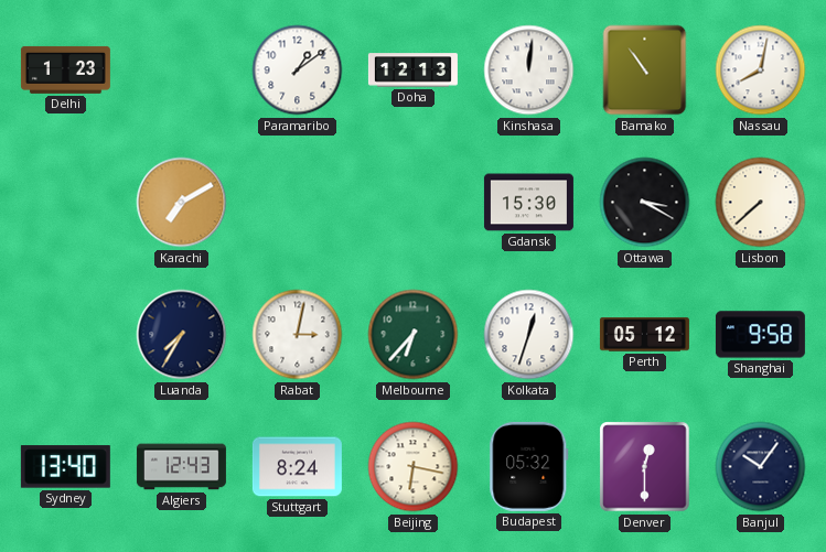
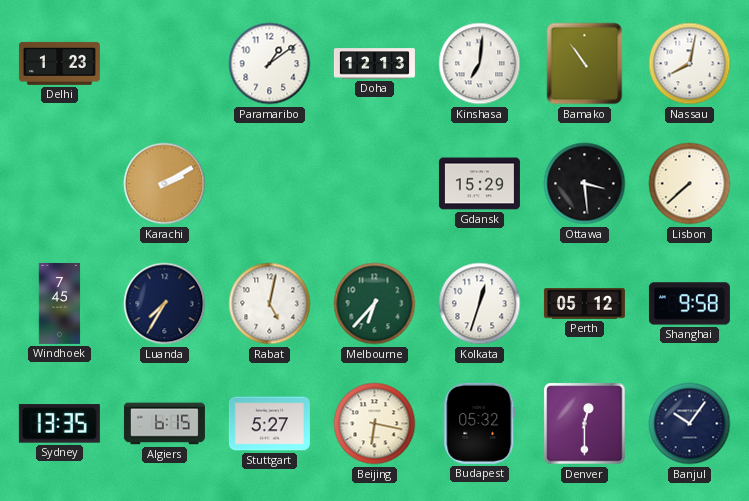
Kinshasa: 12:01 -> 7:01
Karachi: 7:10 -> 2:10
Gdansk: 15:30 -> 15:29
Ottawa: 3:20 -> 3:29
Windhoek: none -> 7:45
Rabat: 3:02 -> 5:02
Sydney: 13:40 -> 13:35
Algiers: 12:43 -> 6:15
Stuttgart: 8:24 -> 5:27
